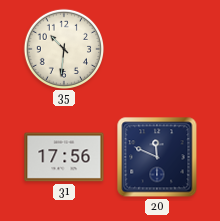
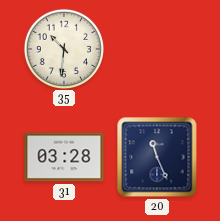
31: 17:56 -> 03:28
20: 11:49 -> 11:26
